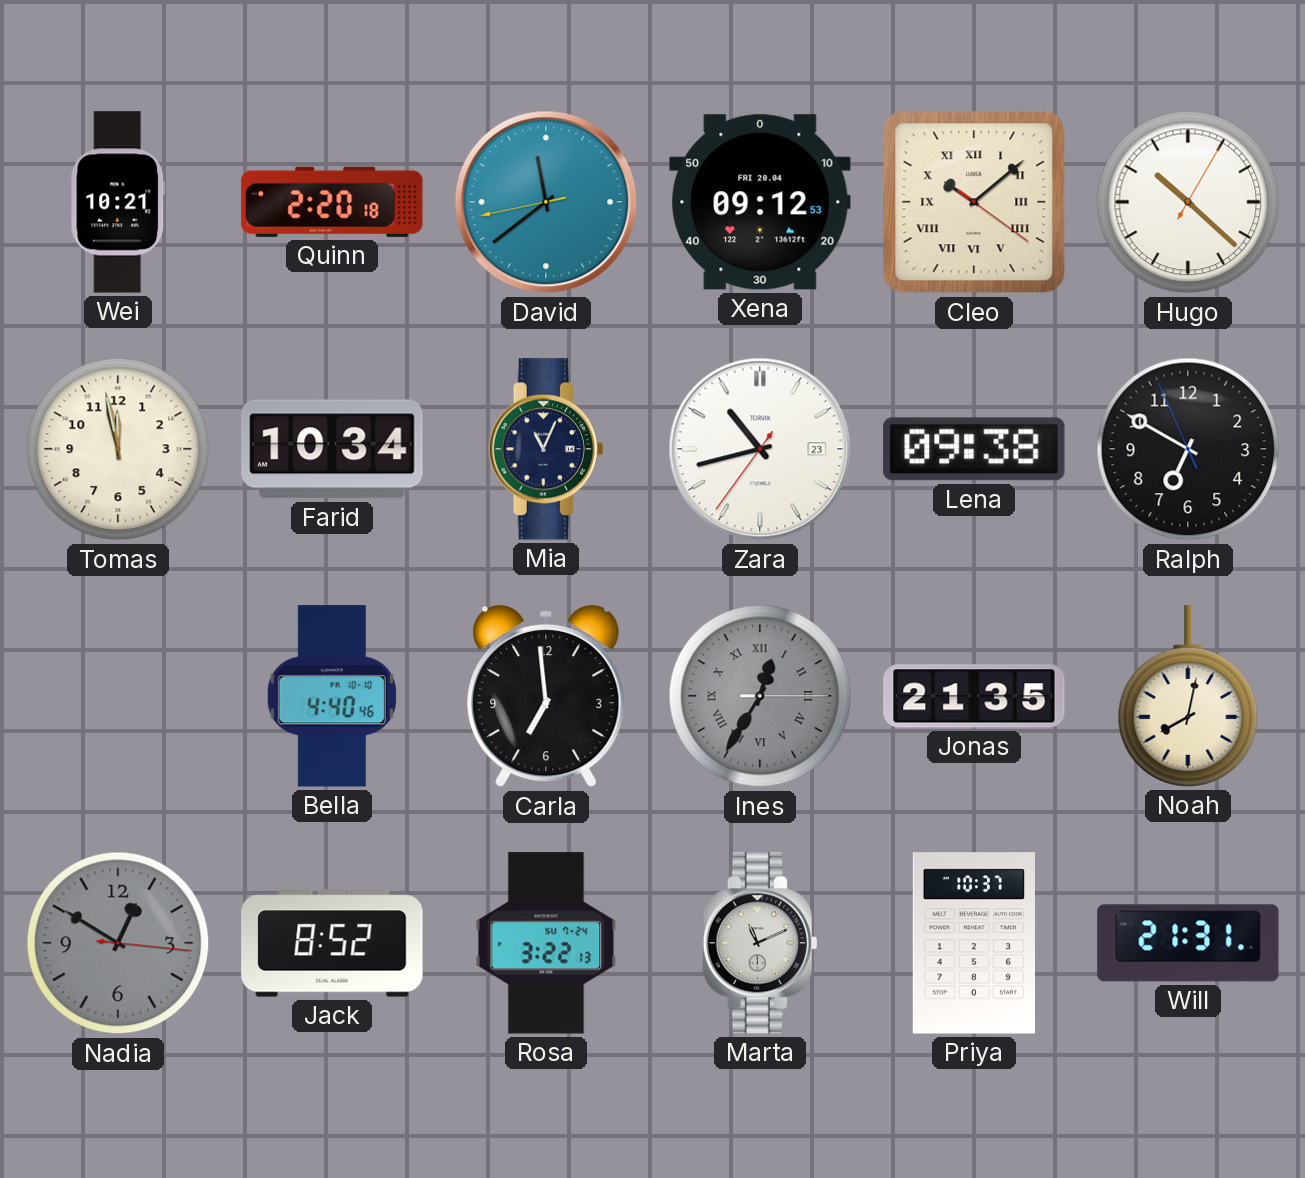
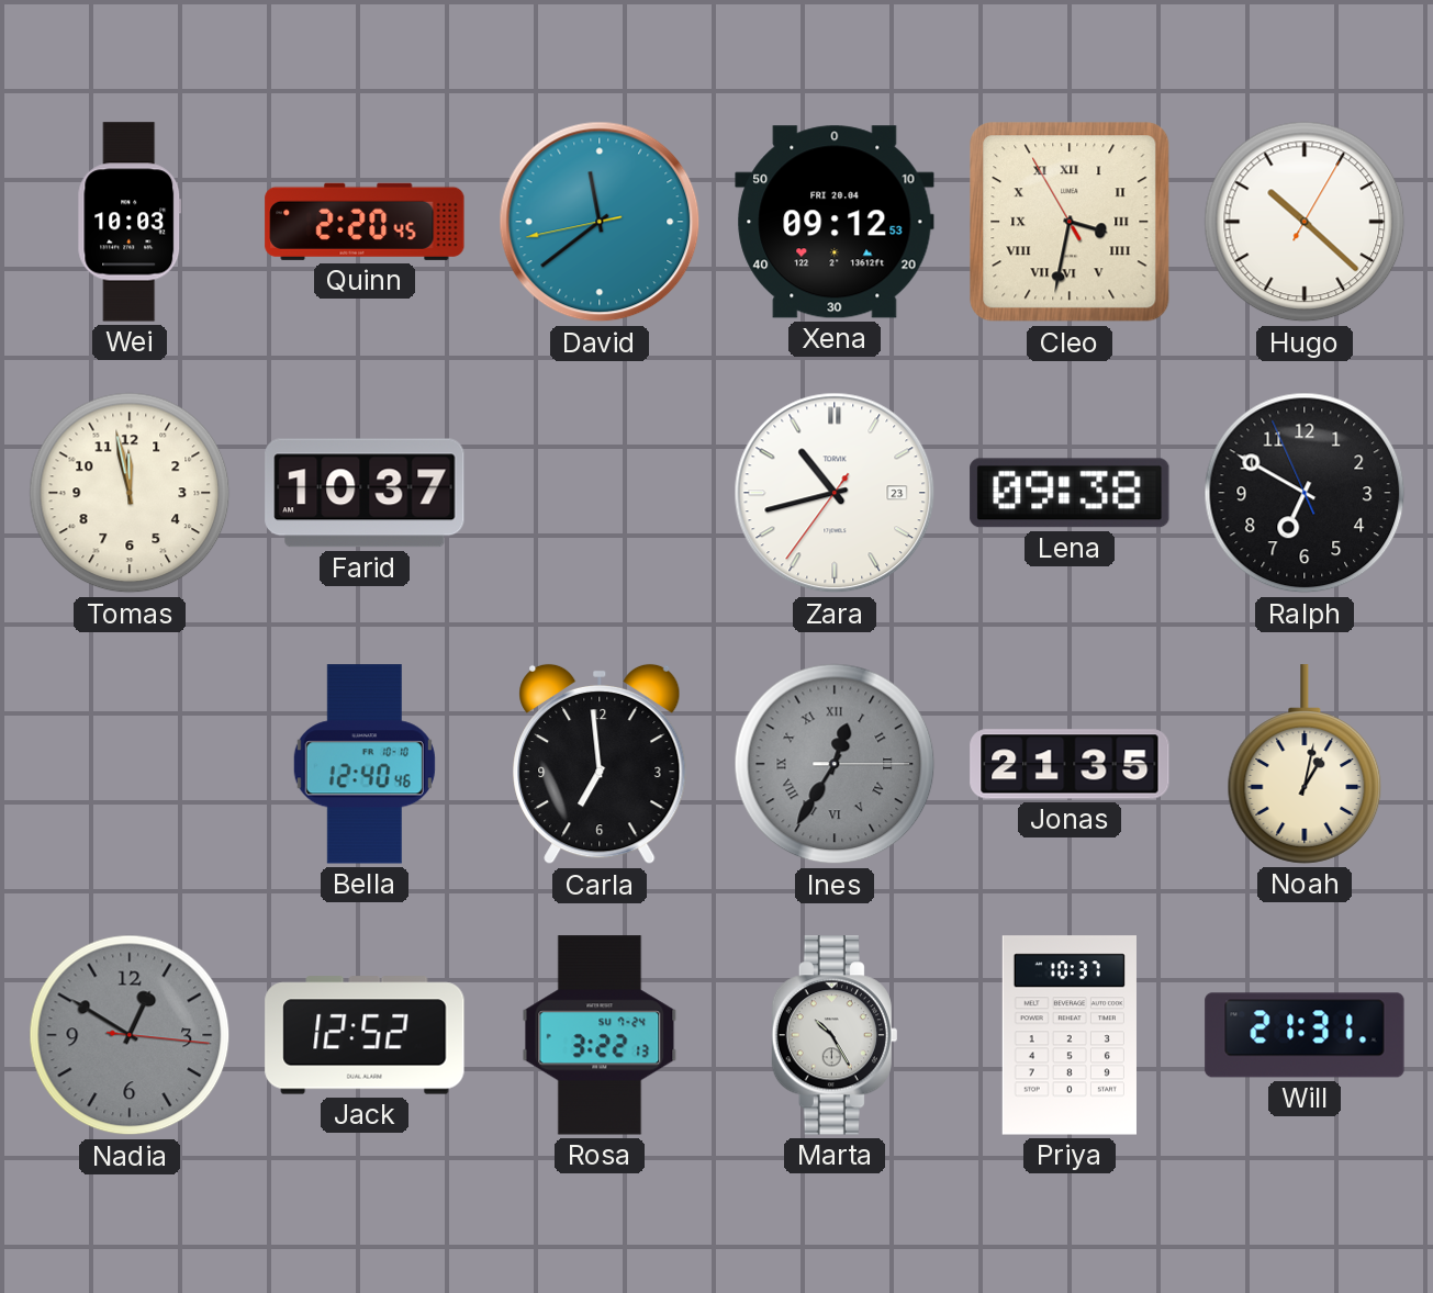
Wei: 10:21 -> 10:03
Quinn: 2:20:18 -> 2:20:45
Cleo: 10:08 -> 3:31
Farid: 10:34 -> 10:37
Mia: 11:04 -> none
Bella: 4:40 -> 12:40
Noah: 8:02 -> 1:02
Jack: 8:52 -> 12:52
Marta: 11:11 -> 10:25
